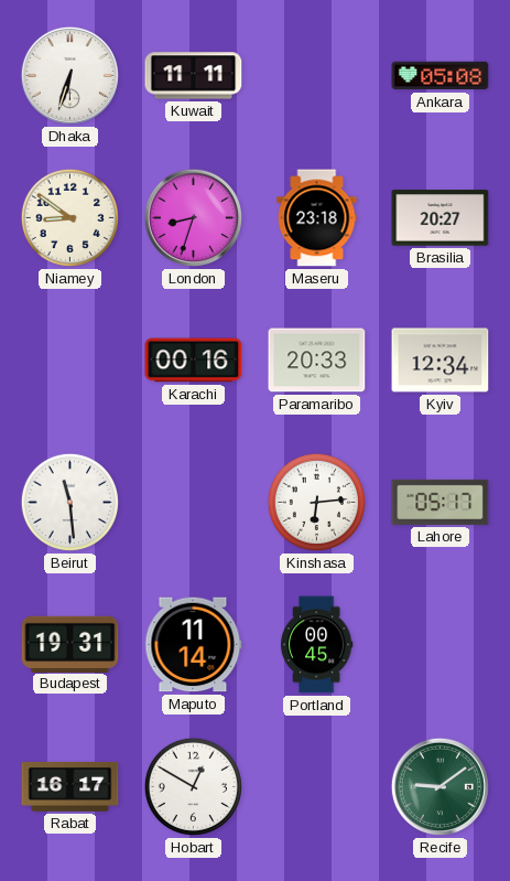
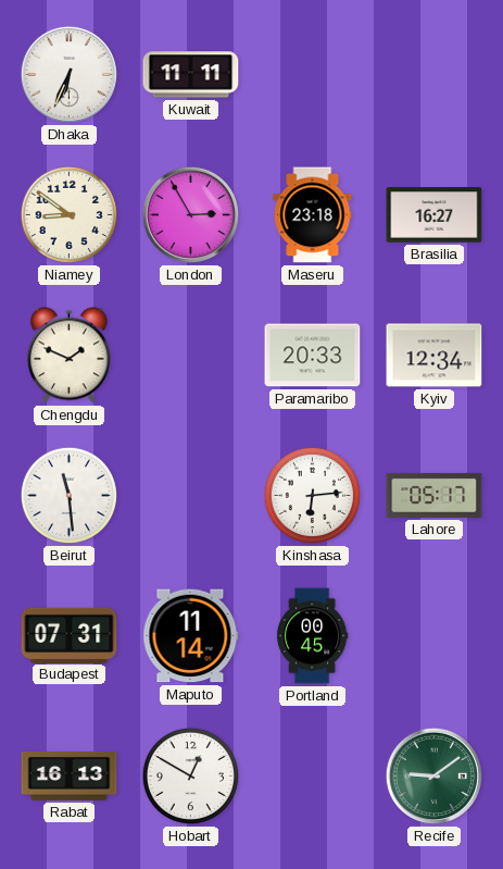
Dhaka: 6:33 -> 6:34
Ankara: 05:08 -> none
London: 8:33 -> 2:55
Brasilia: 20:27 -> 16:27
Chengdu: none -> 1:49
Karachi: 00:16 -> none
Budapest: 19:31 -> 07:31
Rabat: 16:17 -> 16:13
